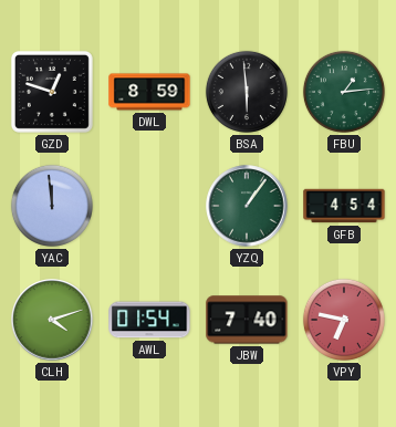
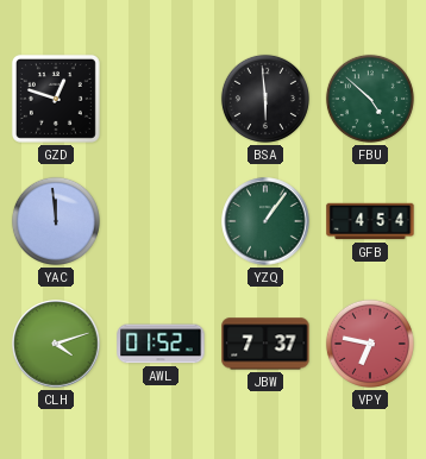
DWL: 8:59 -> none
FBU: 1:14 -> 4:52
AWL: 01:54 -> 01:52
JBW: 7:40 -> 7:37
